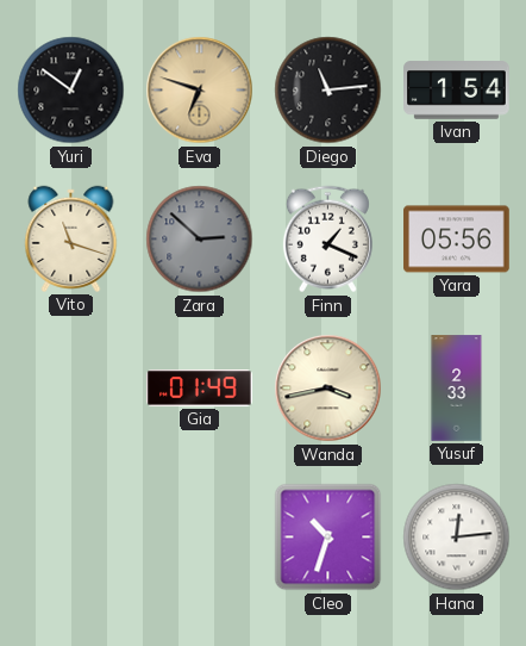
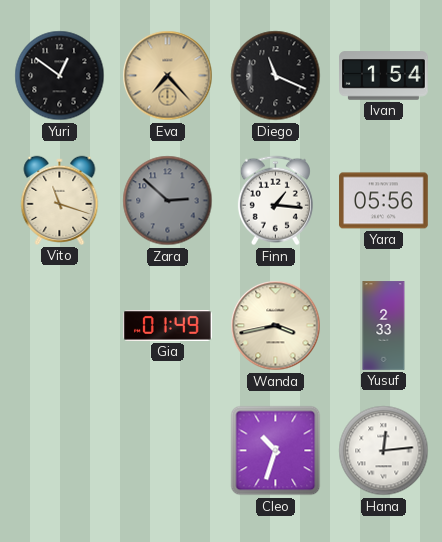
Eva: 6:48 -> 7:23
Diego: 11:14 -> 11:19
Finn: 1:19 -> 1:16
